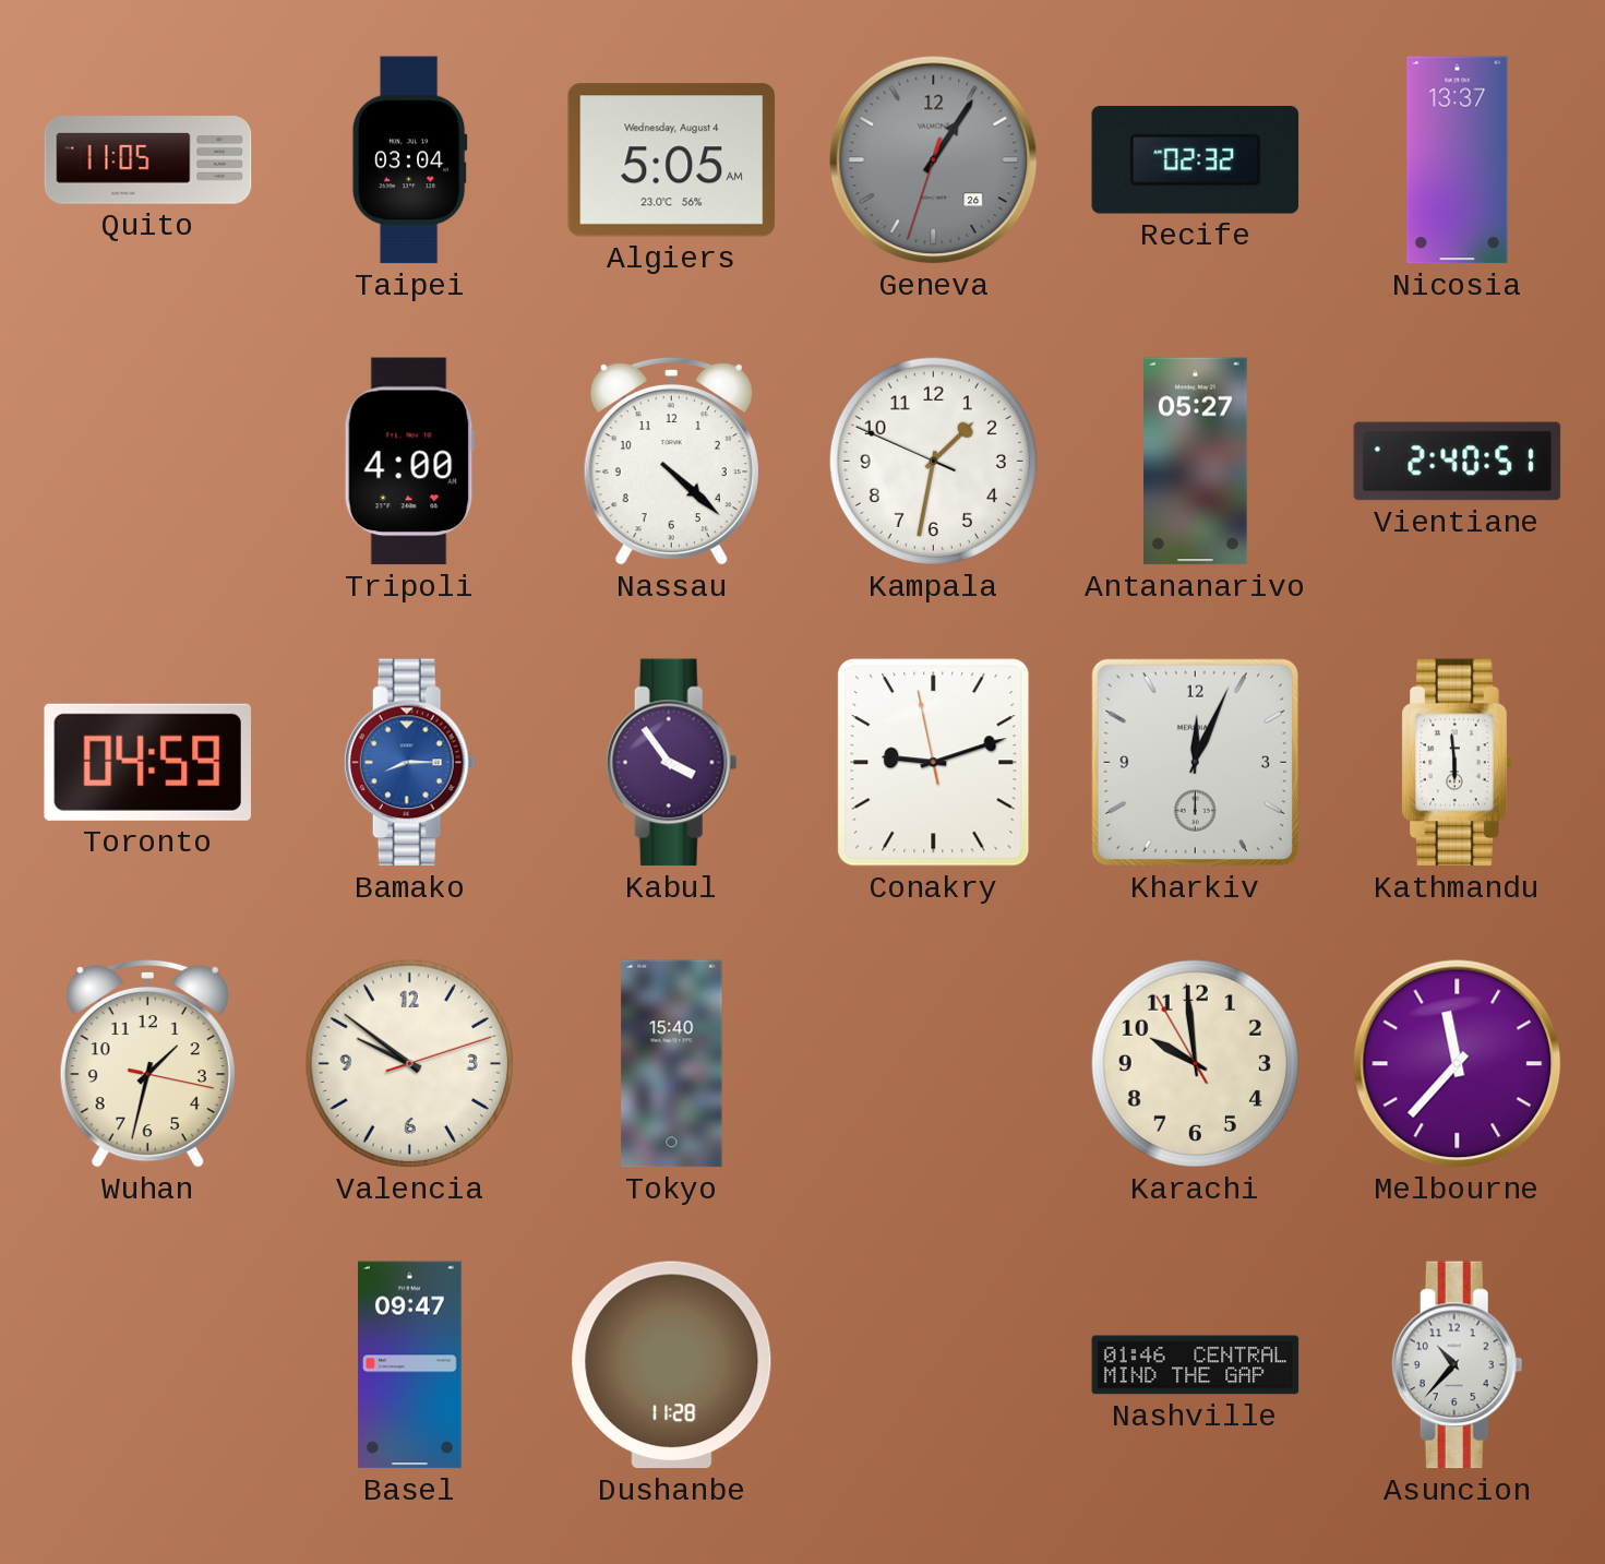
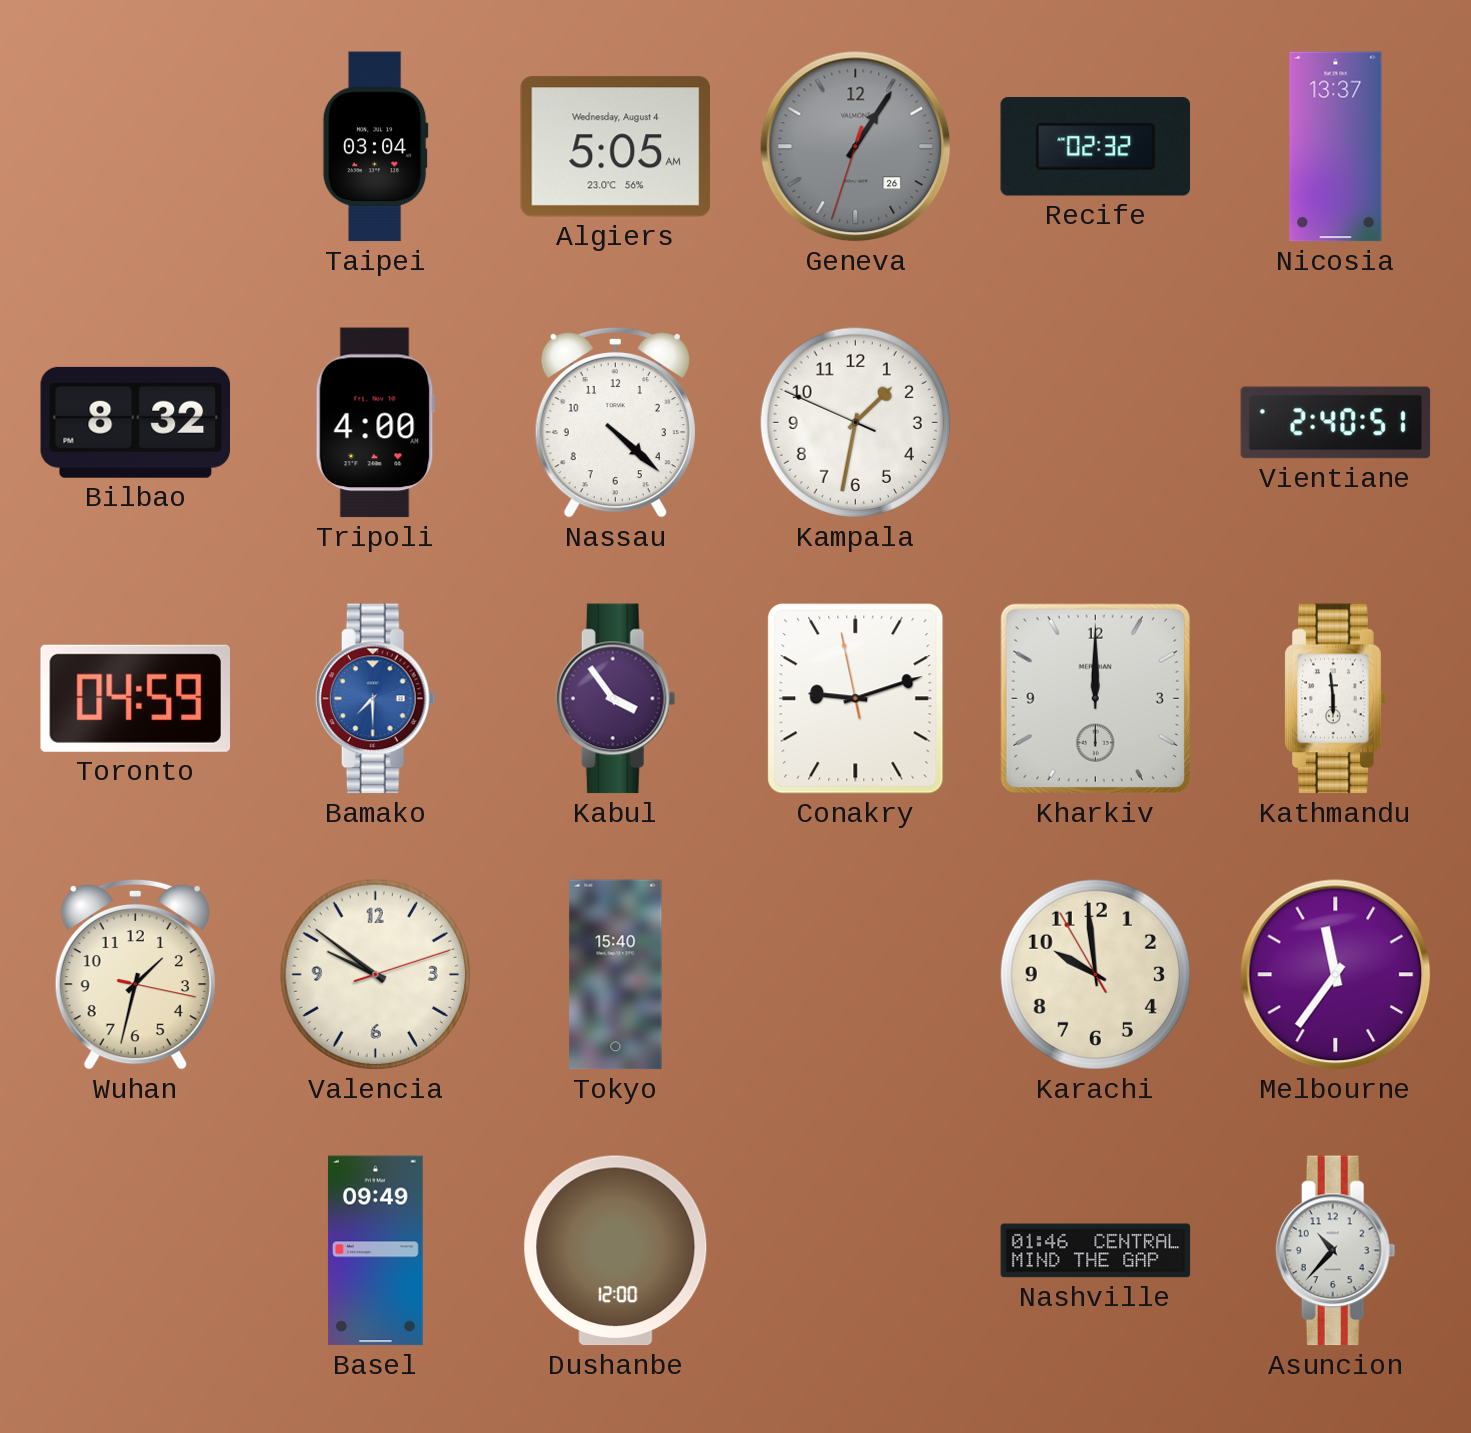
Quito: 11:05 -> none
Bilbao: none -> 8:32
Antananarivo: 05:27 -> none
Bamako: 8:15 -> 7:30
Kharkiv: 12:04 -> 12:00
Melbourne: 11:37 -> 11:36
Basel: 09:47 -> 09:49
Dushanbe: 11:28 -> 12:00
